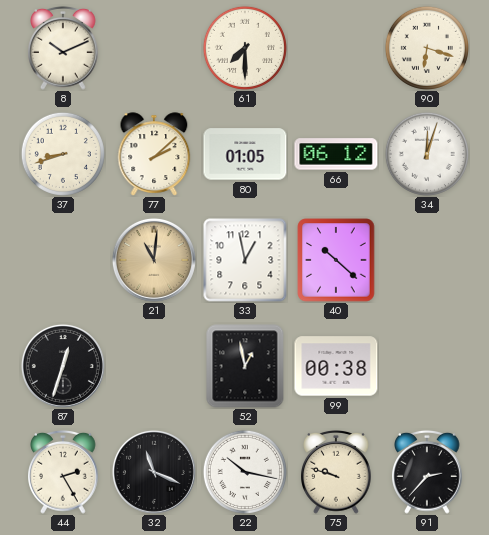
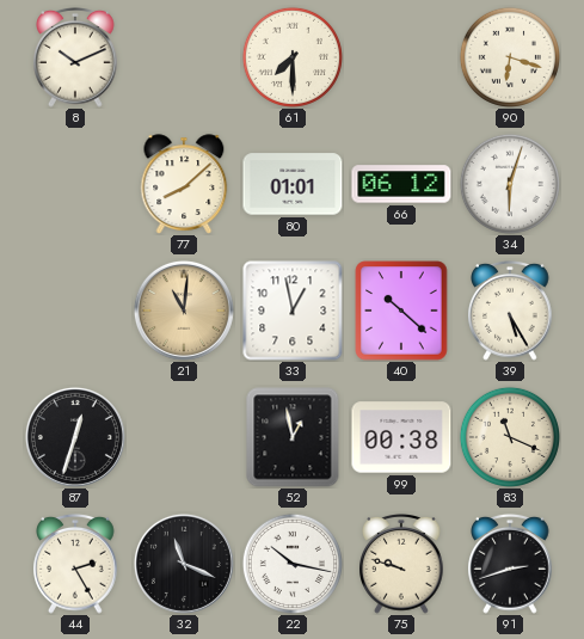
37: 8:42 -> none
77: 2:08 -> 8:08
80: 01:05 -> 01:01
34: 12:03 -> 6:03
39: none -> 5:25
83: none -> 11:19
91: 2:37 -> 2:42
